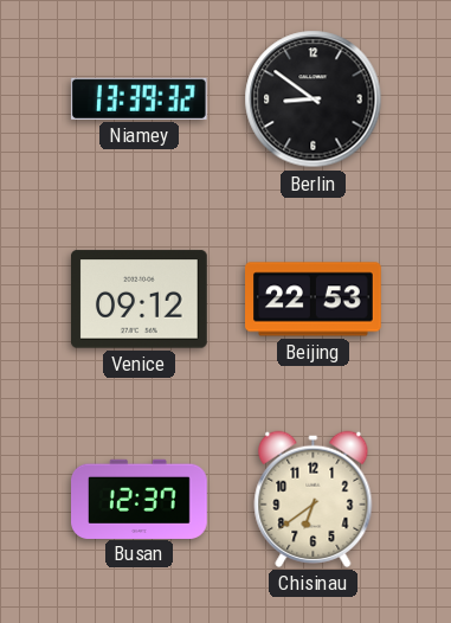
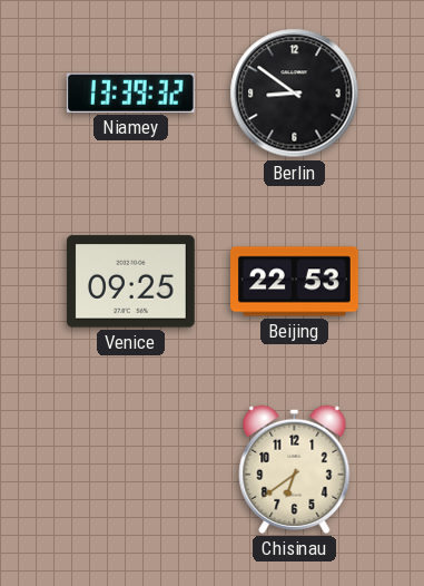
Venice: 09:12 -> 09:25
Busan: 12:37 -> none
